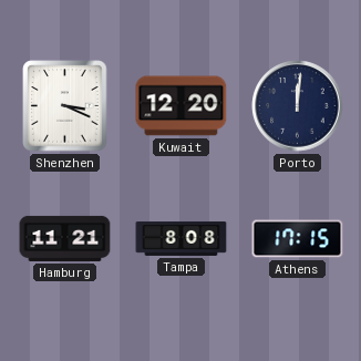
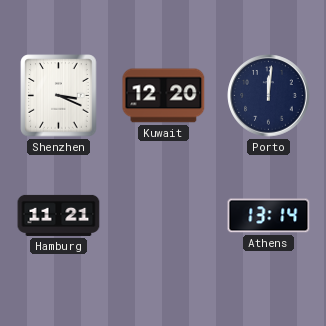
Tampa: 8:08 -> none
Athens: 17:15 -> 13:14
